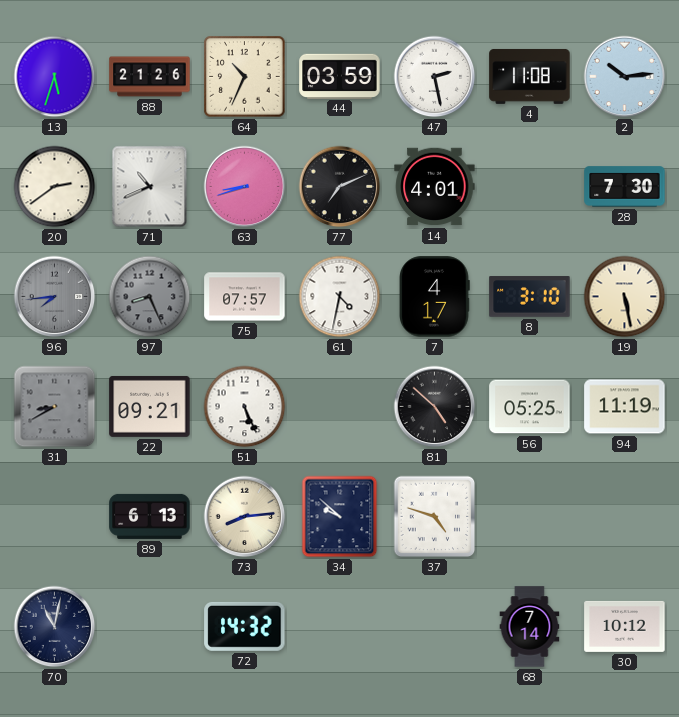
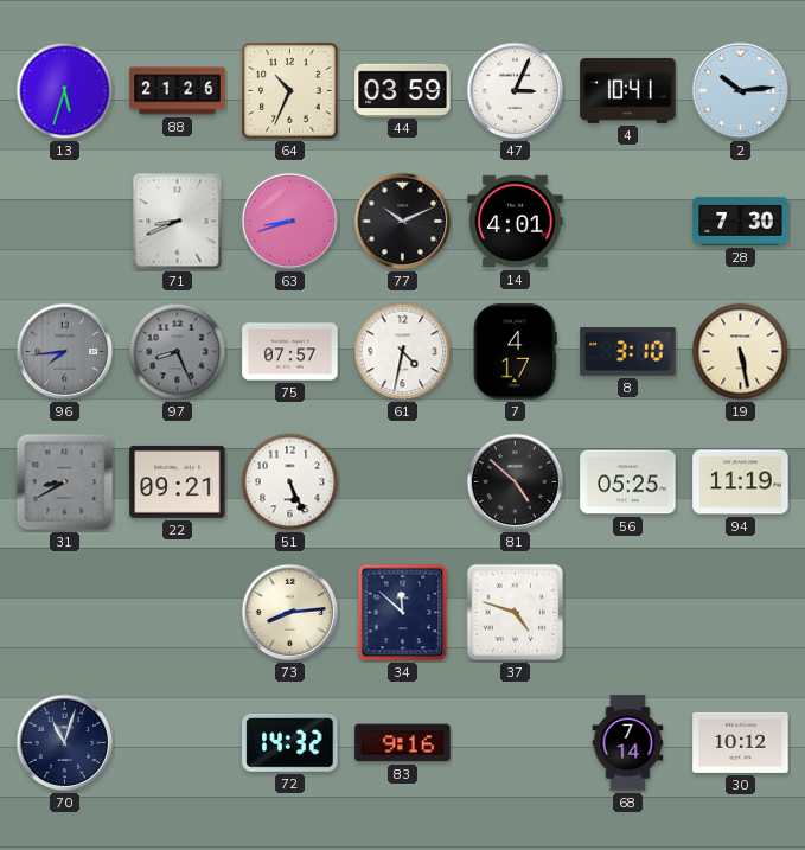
47: 2:28 -> 3:04
4: 11:08 -> 10:41
20: 2:39 -> none
71: 10:41 -> 8:41
77: 7:11 -> 10:11
89: 6:13 -> none
34: 9:52 -> 11:52
70: 11:02 -> 11:03
83: none -> 9:16
